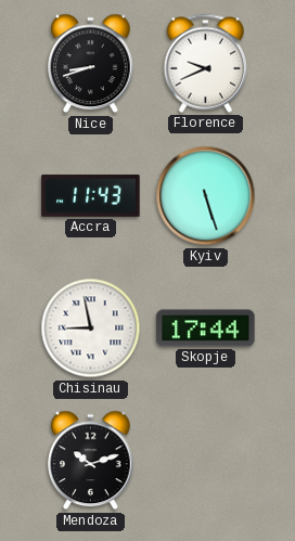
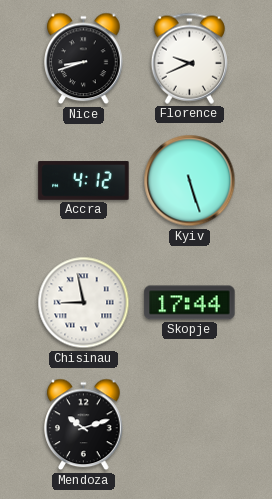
Accra: 11:43 -> 4:12
